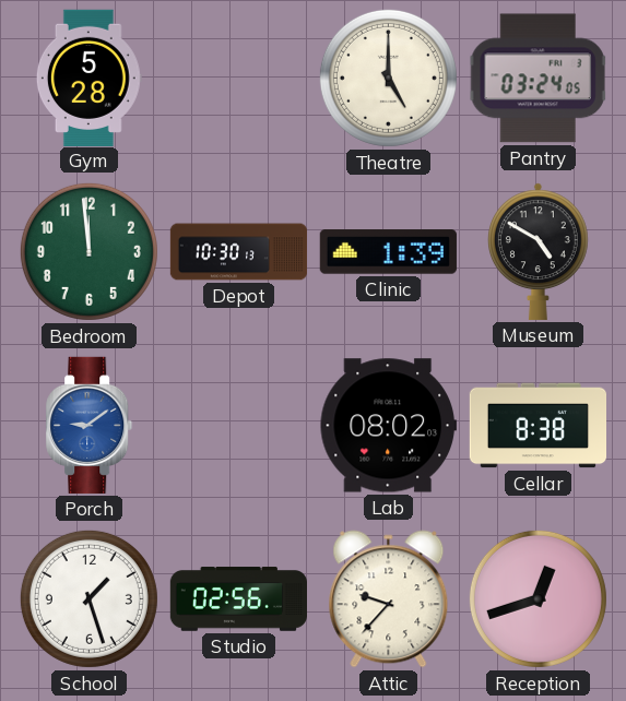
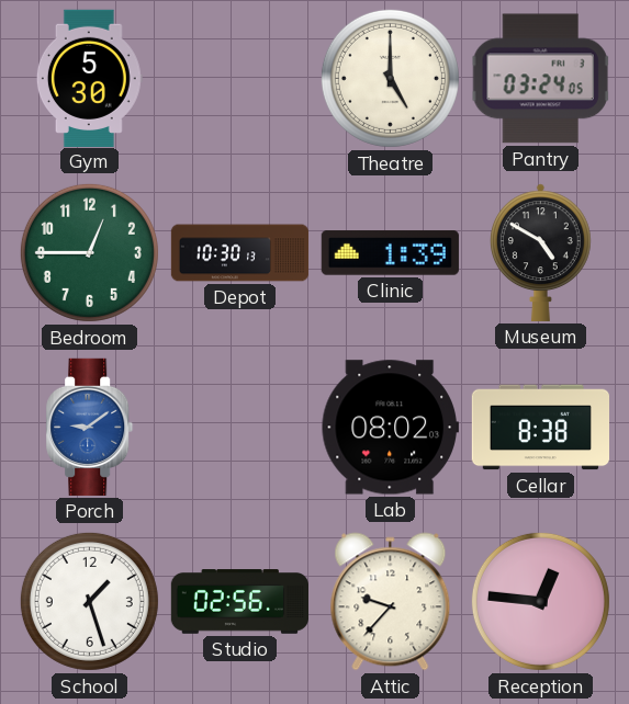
Gym: 5:28 -> 5:30
Bedroom: 11:59 -> 12:45
Reception: 12:42 -> 12:46
